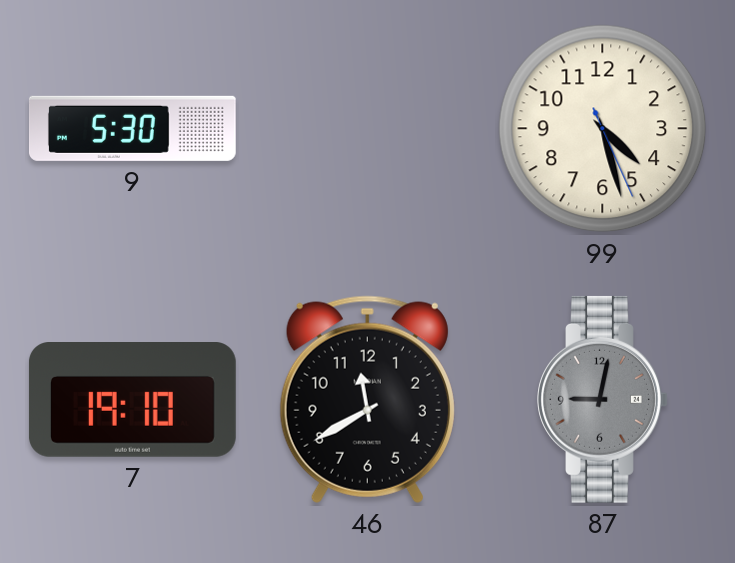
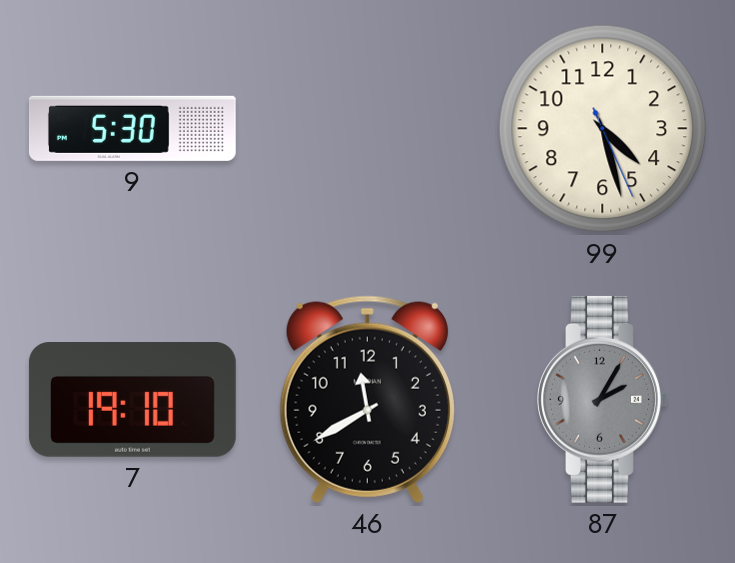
87: 9:02 -> 2:05
